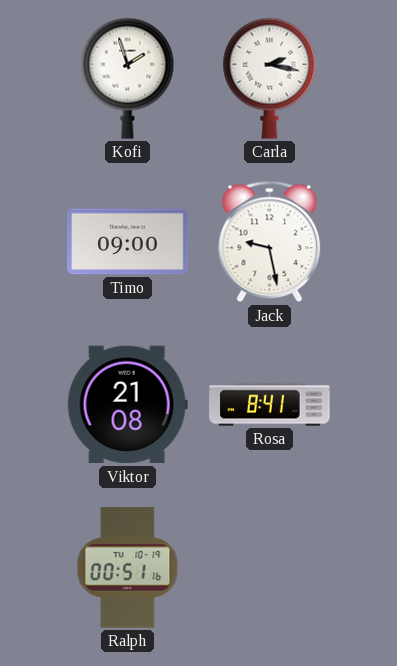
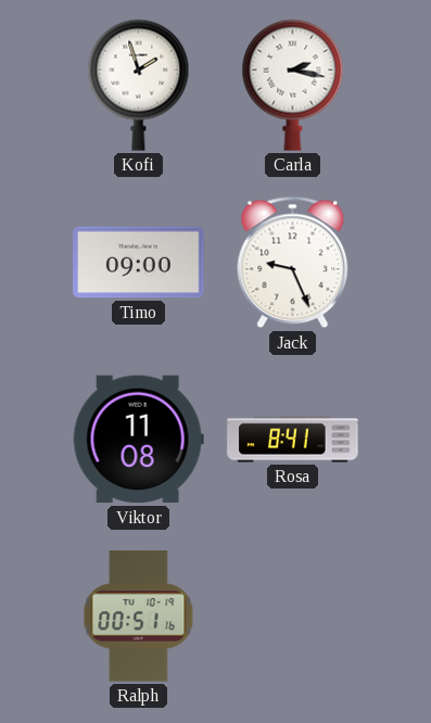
Jack: 9:28 -> 9:26
Viktor: 21:08 -> 11:08
